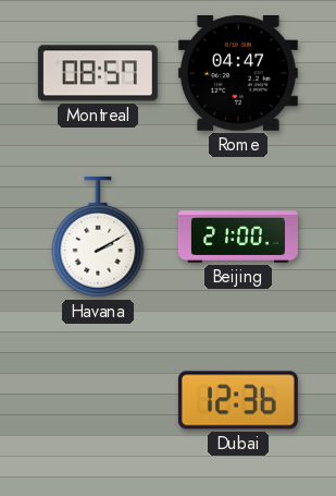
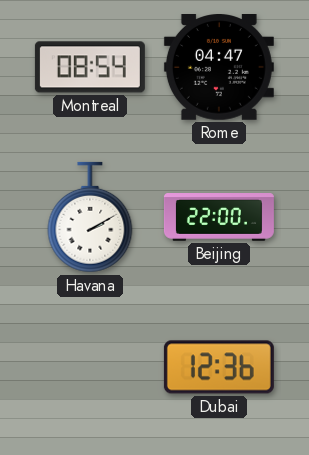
Montreal: 08:57 -> 08:54
Beijing: 21:00 -> 22:00
